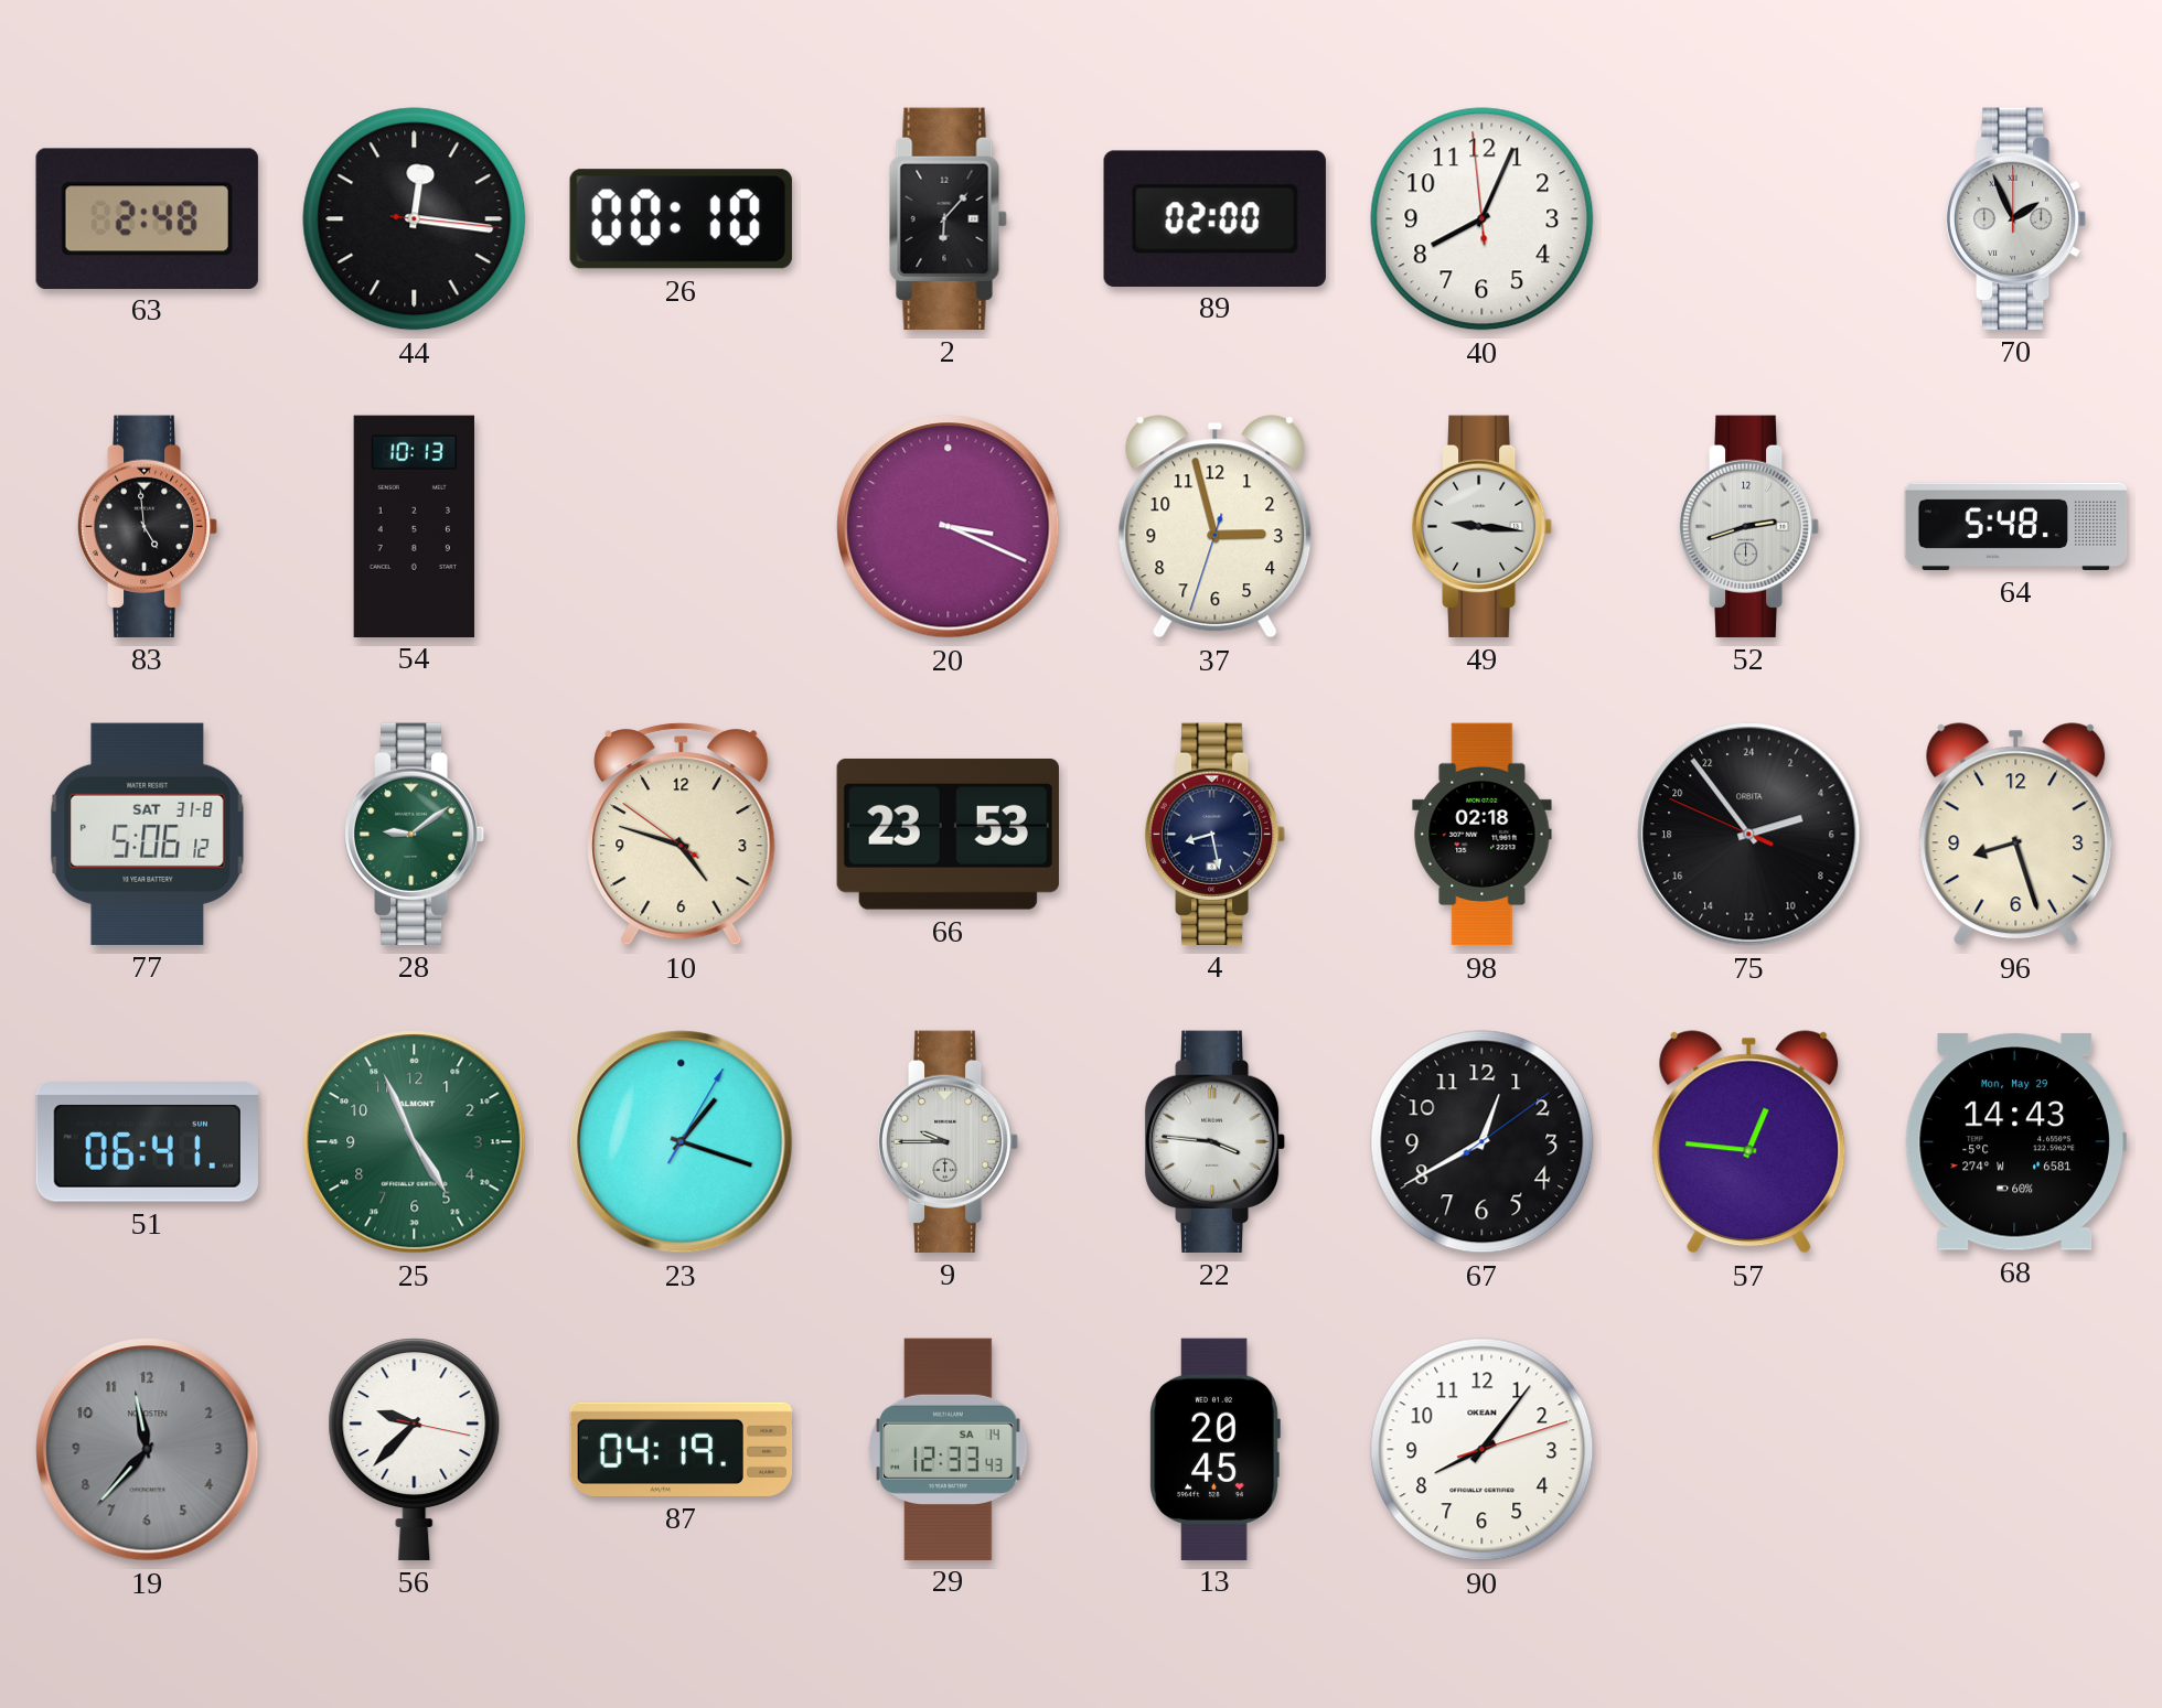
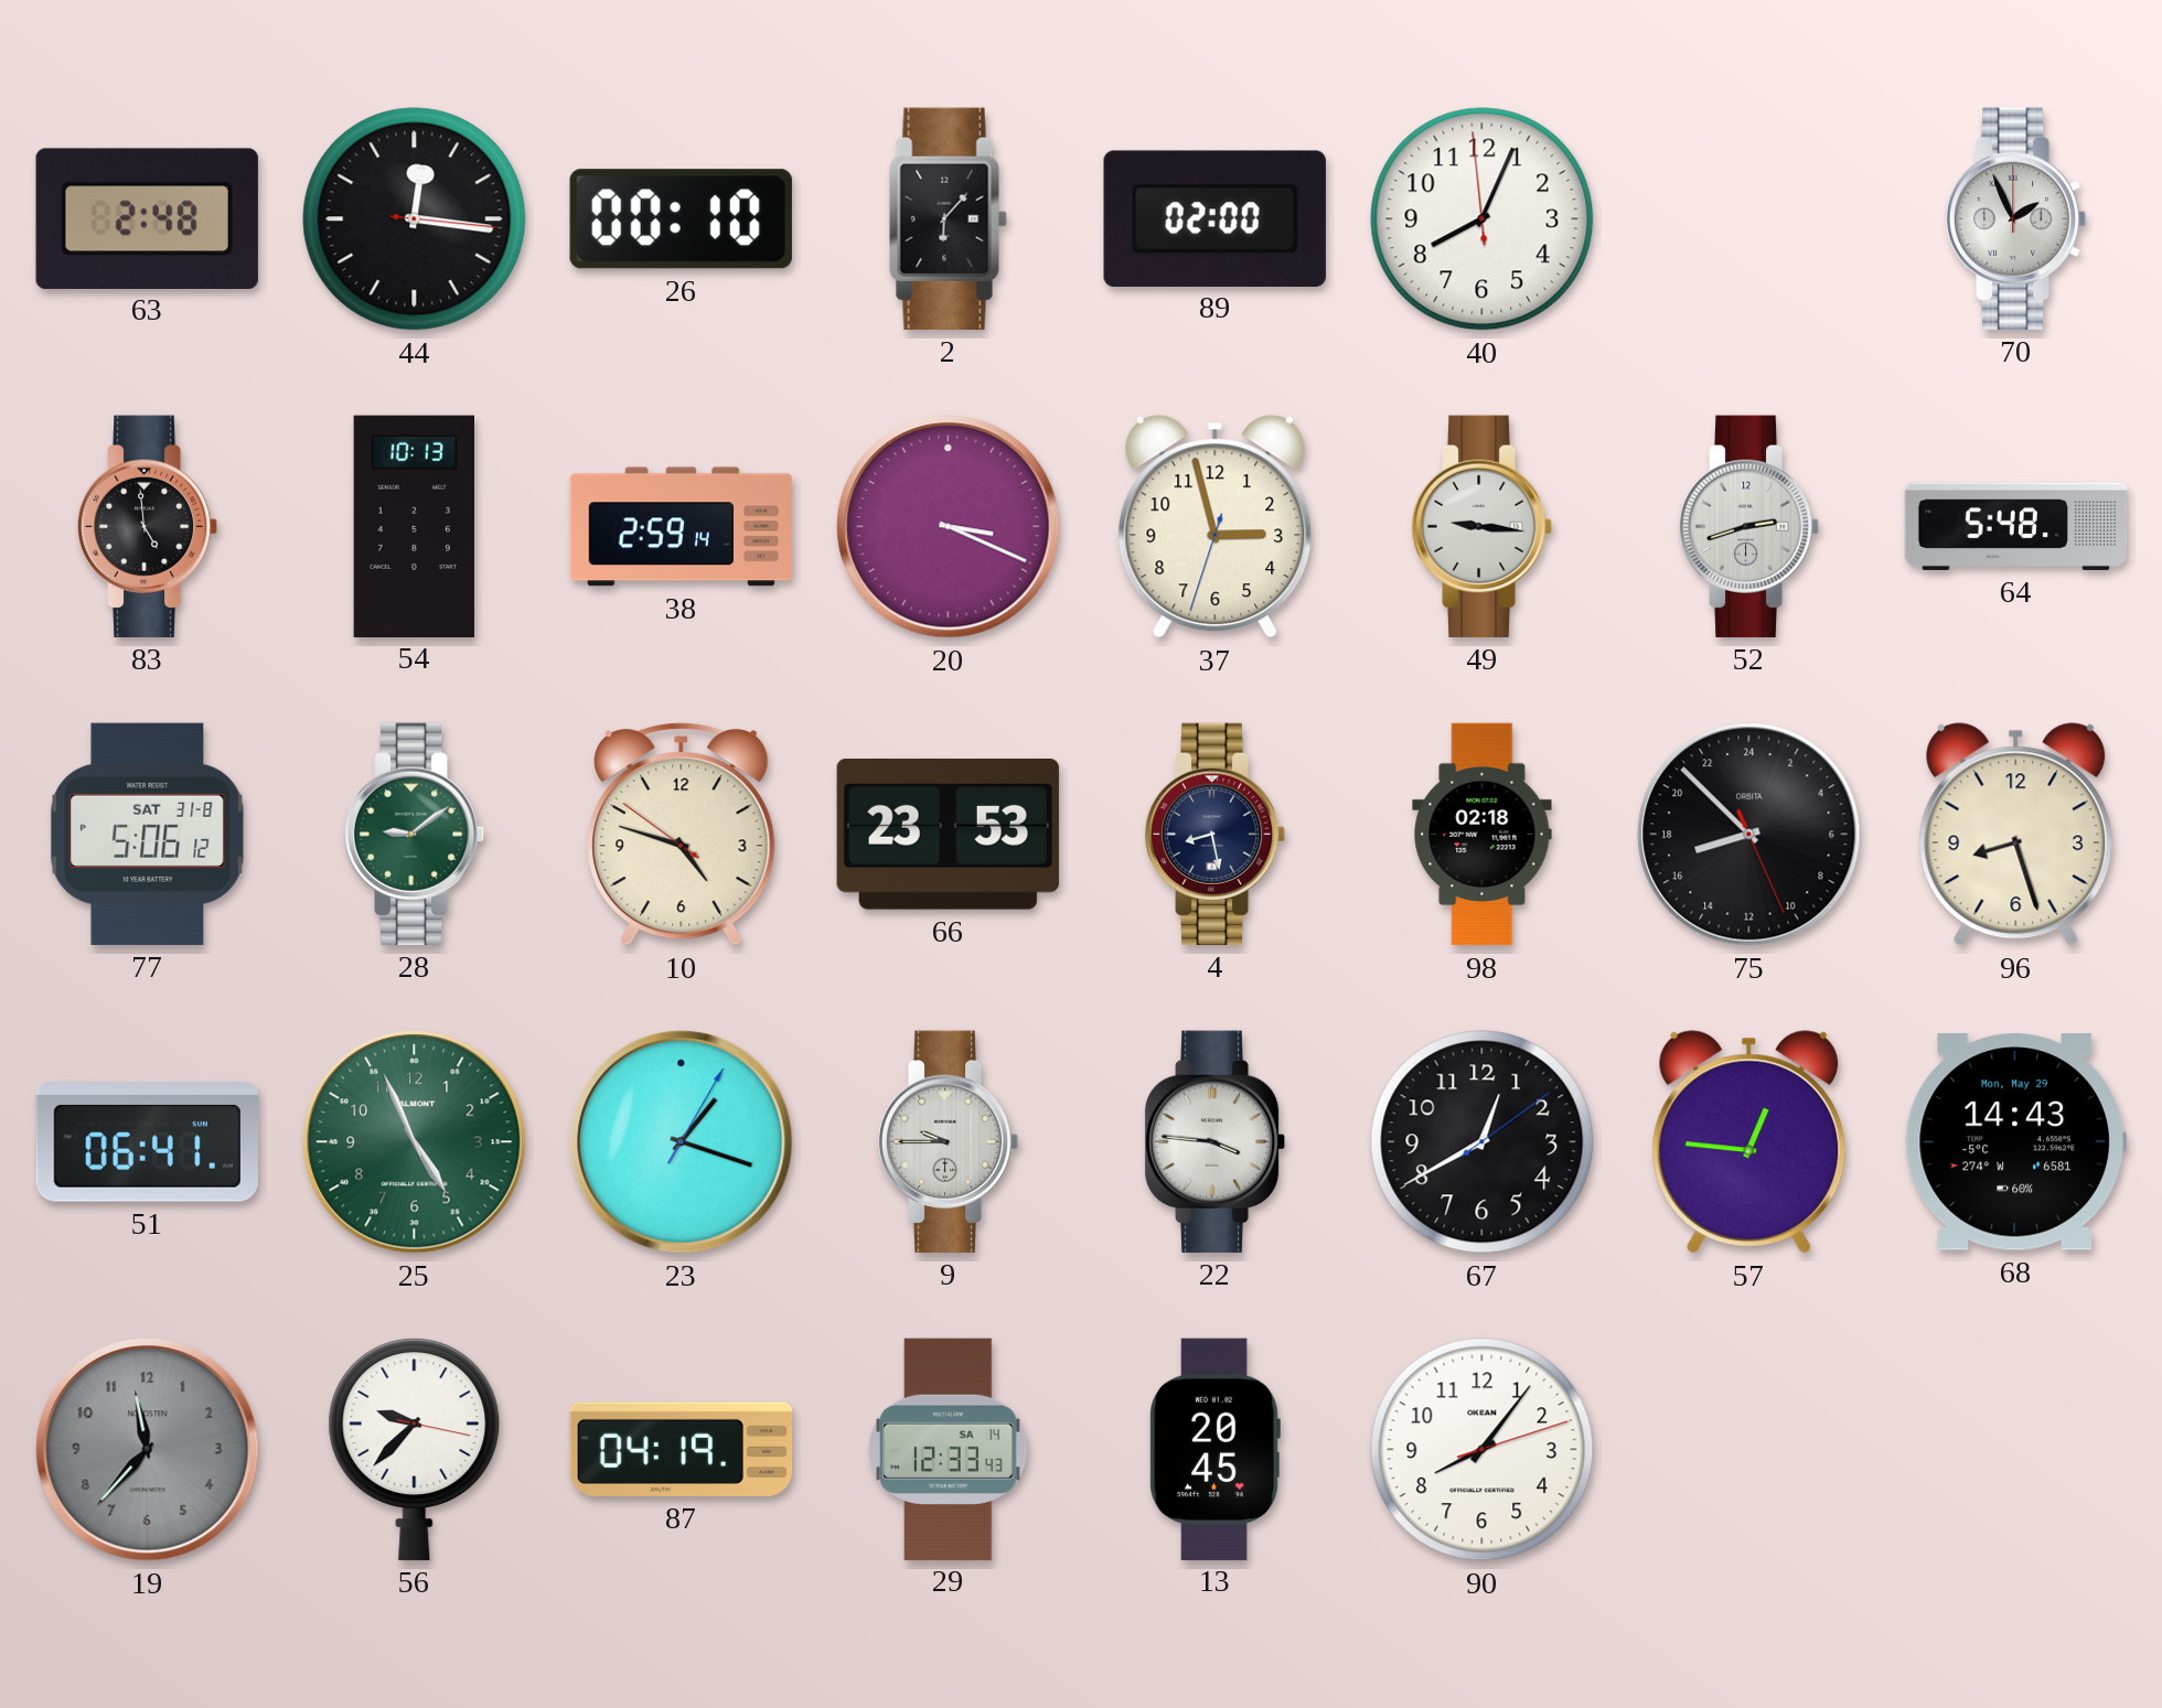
38: none -> 2:59
75: 4:53 -> 16:52
